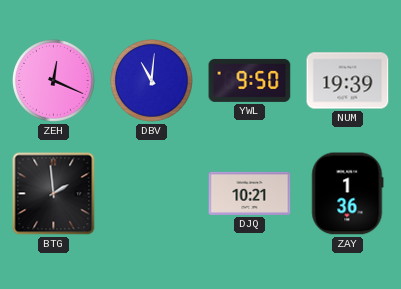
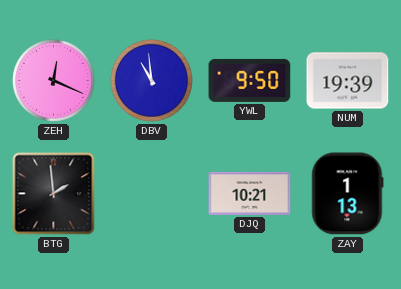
DBV: 11:01 -> 10:59
ZAY: 1:36 -> 1:13
